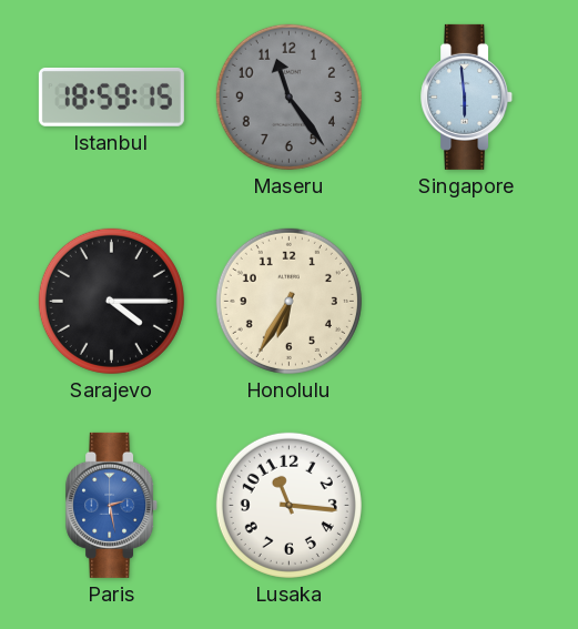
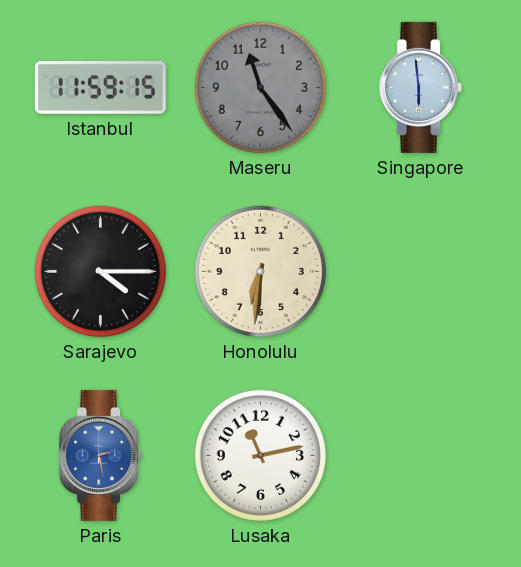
Istanbul: 18:59 -> 11:59
Honolulu: 6:35 -> 6:31
Lusaka: 11:16 -> 11:13
